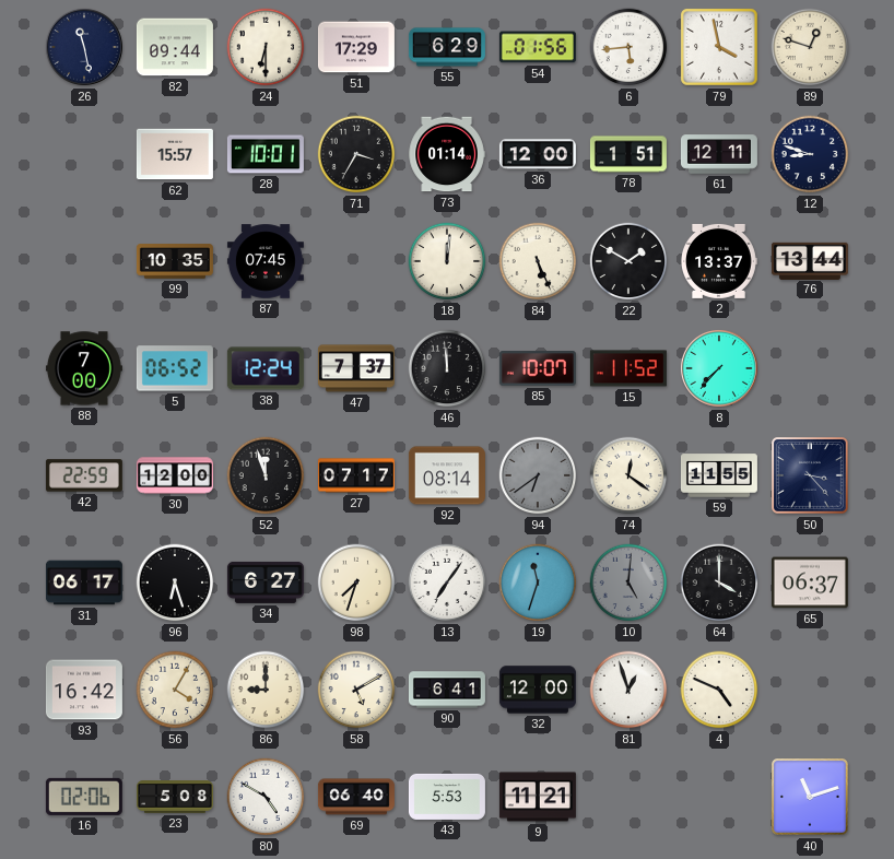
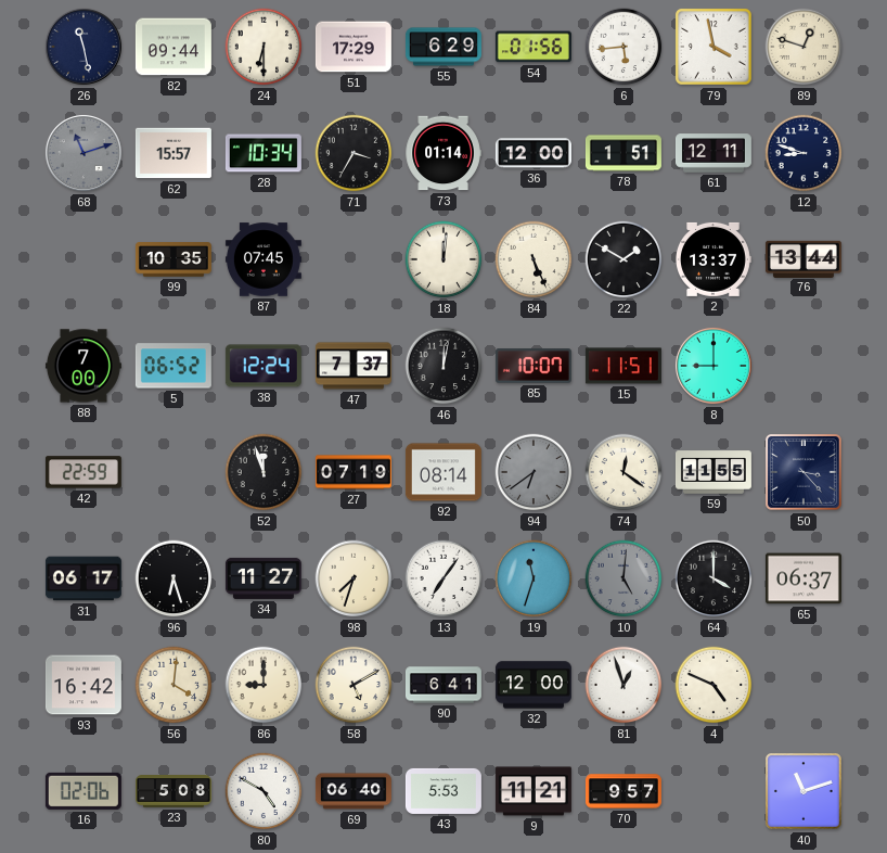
68: none -> 11:12
28: 10:01 -> 10:34
46: 11:59 -> 12:02
15: 11:52 -> 11:51
8: 7:37 -> 9:00
30: 12:00 -> none
27: 07:17 -> 07:19
34: 6:27 -> 11:27
56: 4:05 -> 4:01
70: none -> 9:57
